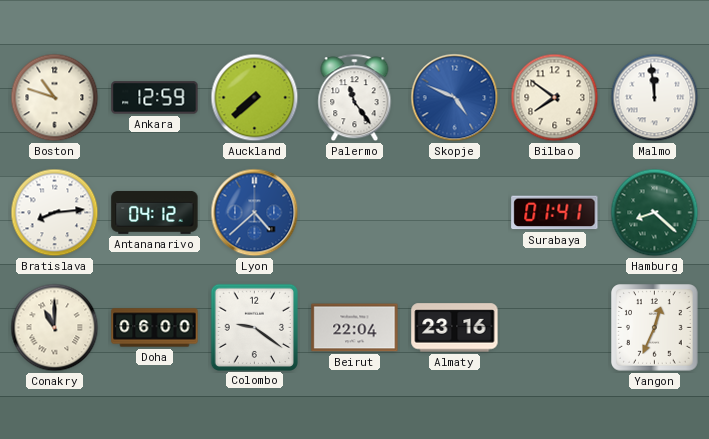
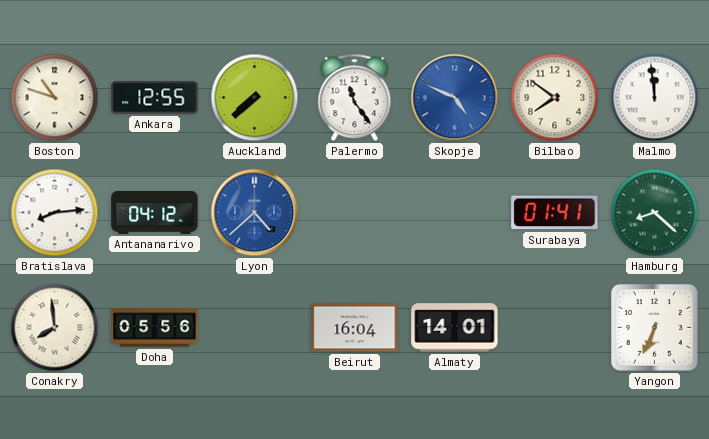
Ankara: 12:59 -> 12:55
Conakry: 11:00 -> 7:59
Doha: 06:00 -> 05:56
Colombo: 9:21 -> none
Beirut: 22:04 -> 16:04
Almaty: 23:16 -> 14:01
Yangon: 12:34 -> 6:34
